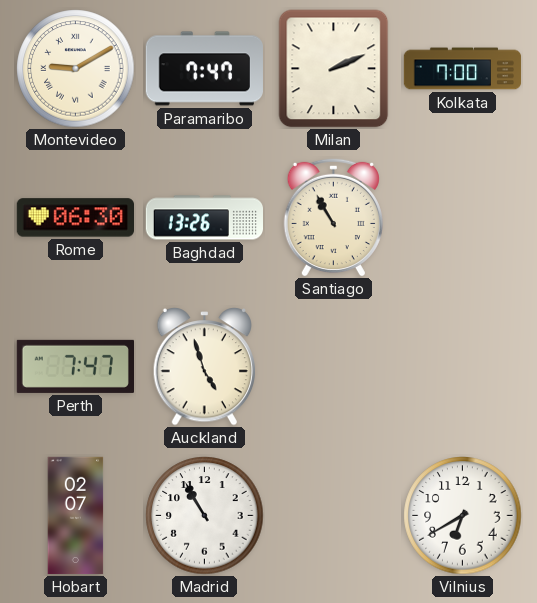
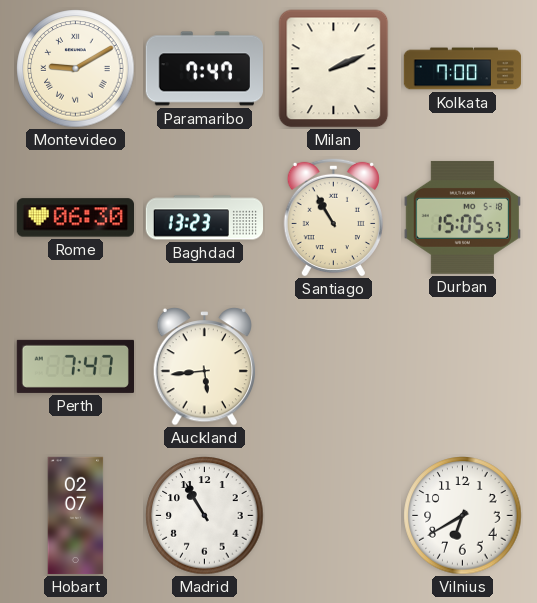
Baghdad: 13:26 -> 13:23
Durban: none -> 15:05
Auckland: 4:57 -> 5:44
